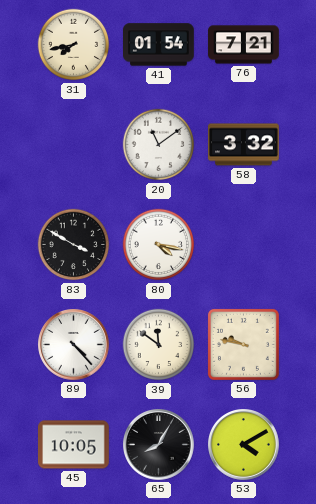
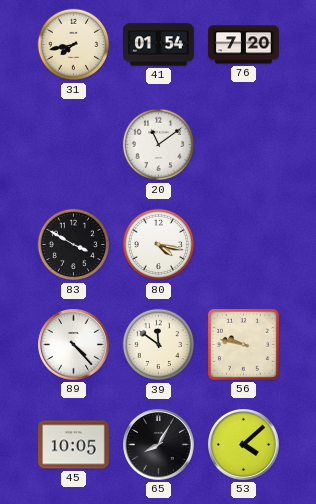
76: 7:21 -> 7:20
58: 3:32 -> none
53: 4:10 -> 4:08
